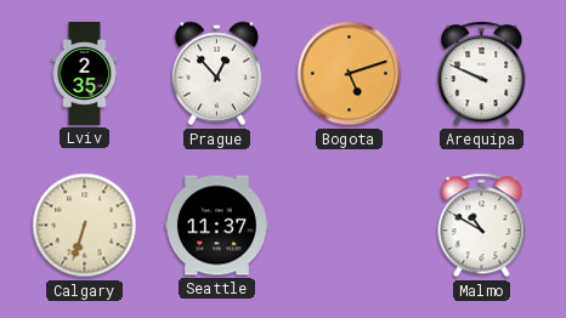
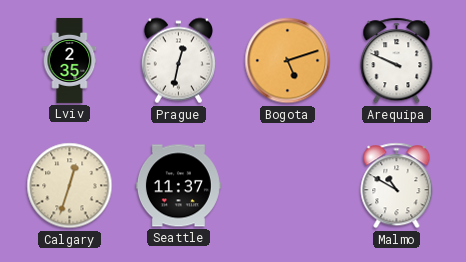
Prague: 12:53 -> 12:32
Calgary: 6:33 -> 12:33
